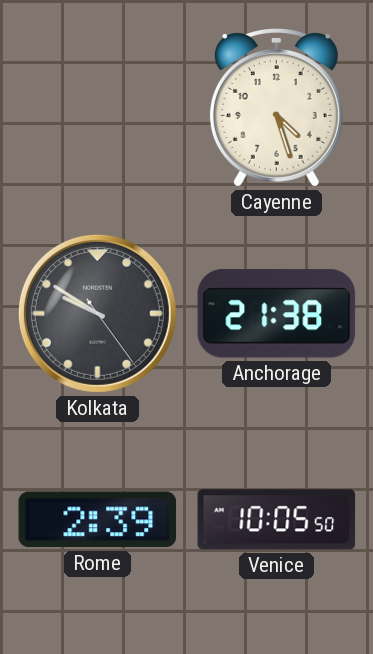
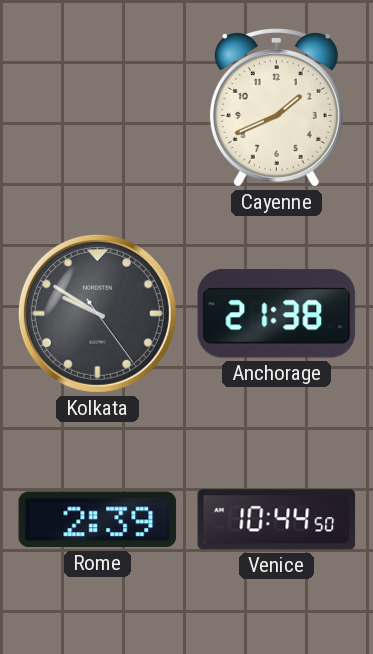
Cayenne: 4:27 -> 1:41
Venice: 10:05 -> 10:44
